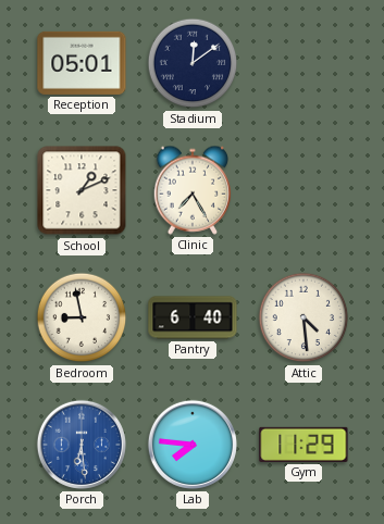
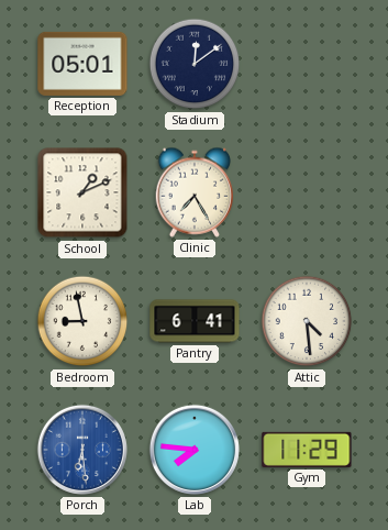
Pantry: 6:40 -> 6:41
